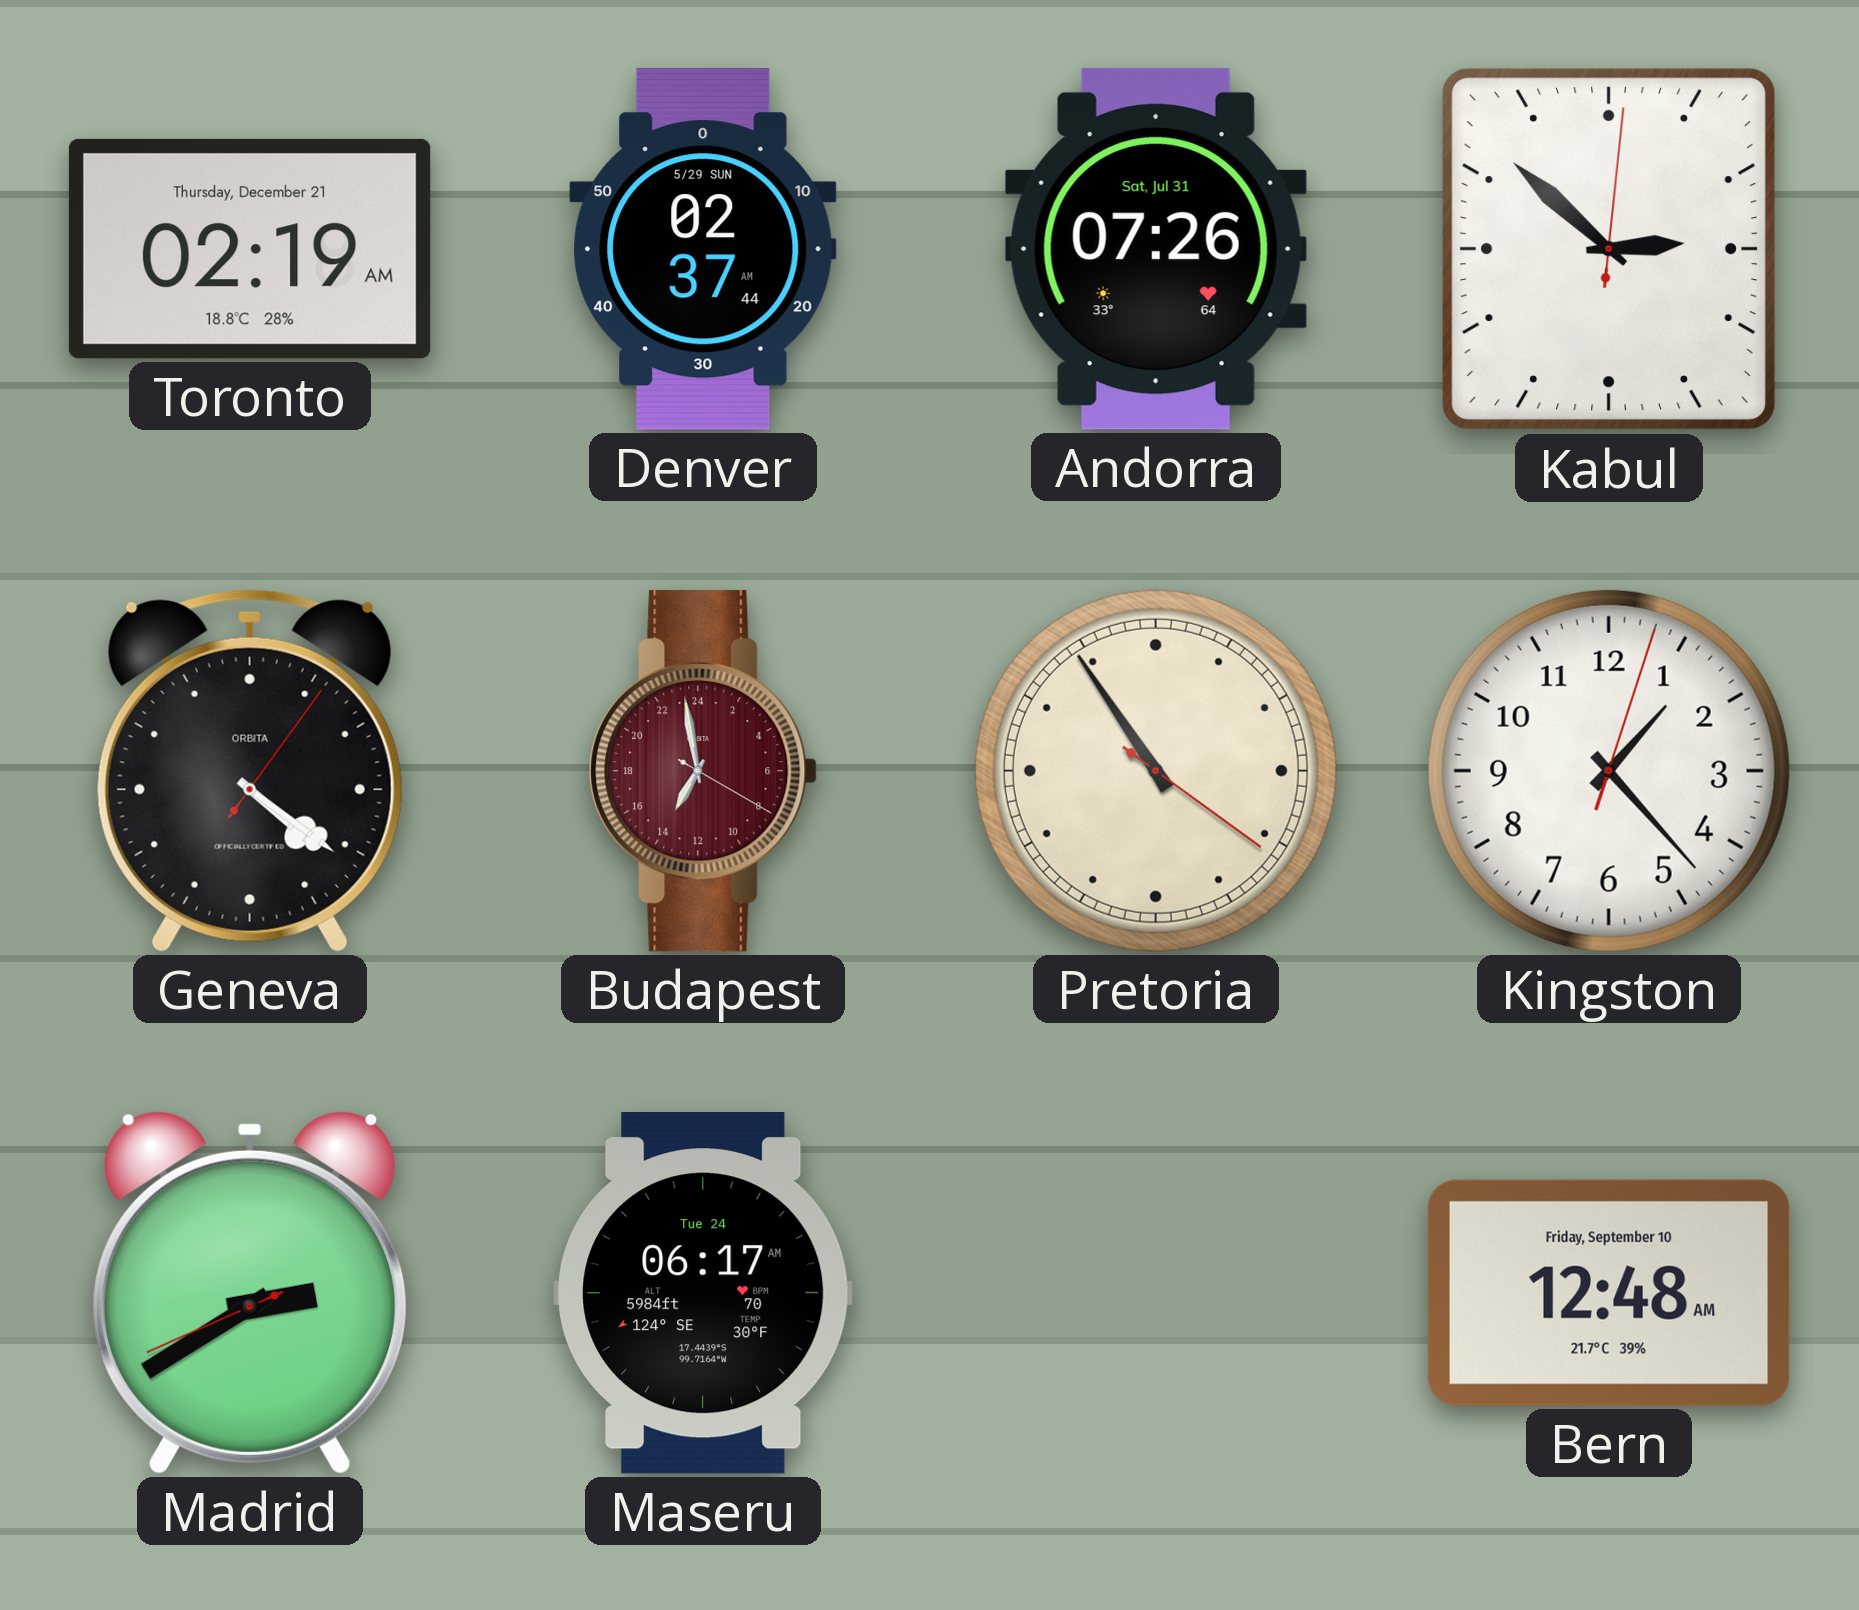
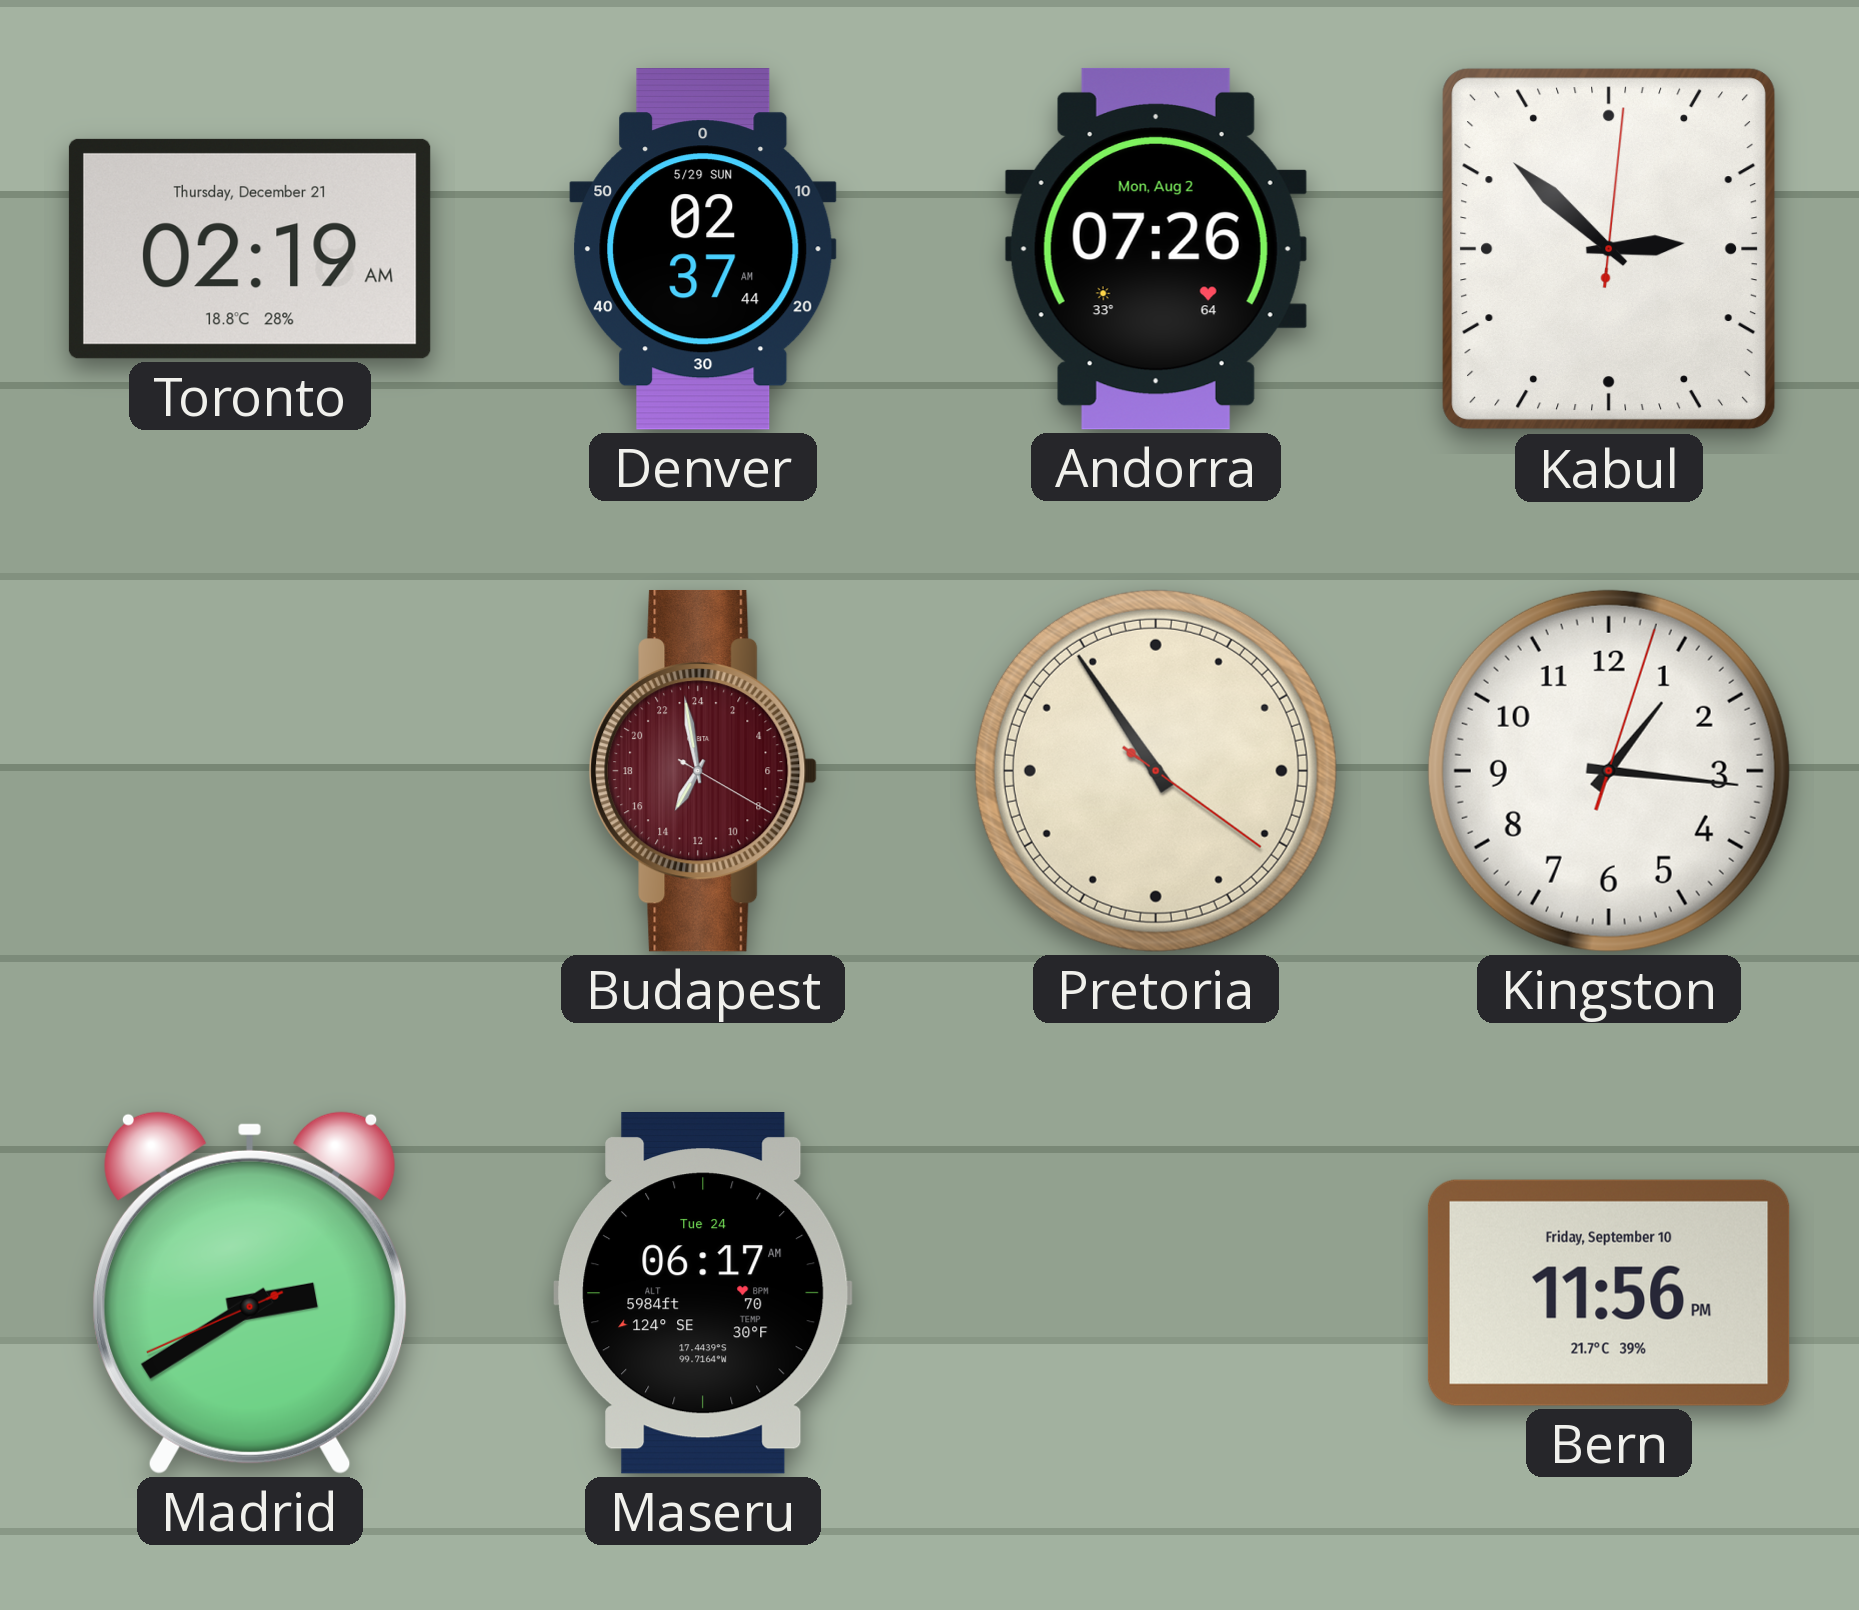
Andorra date: Sat, Jul 31 -> Mon, Aug 2
Geneva: 4:21 -> none
Kingston: 1:23 -> 1:16
Bern: 12:48 -> 11:56
